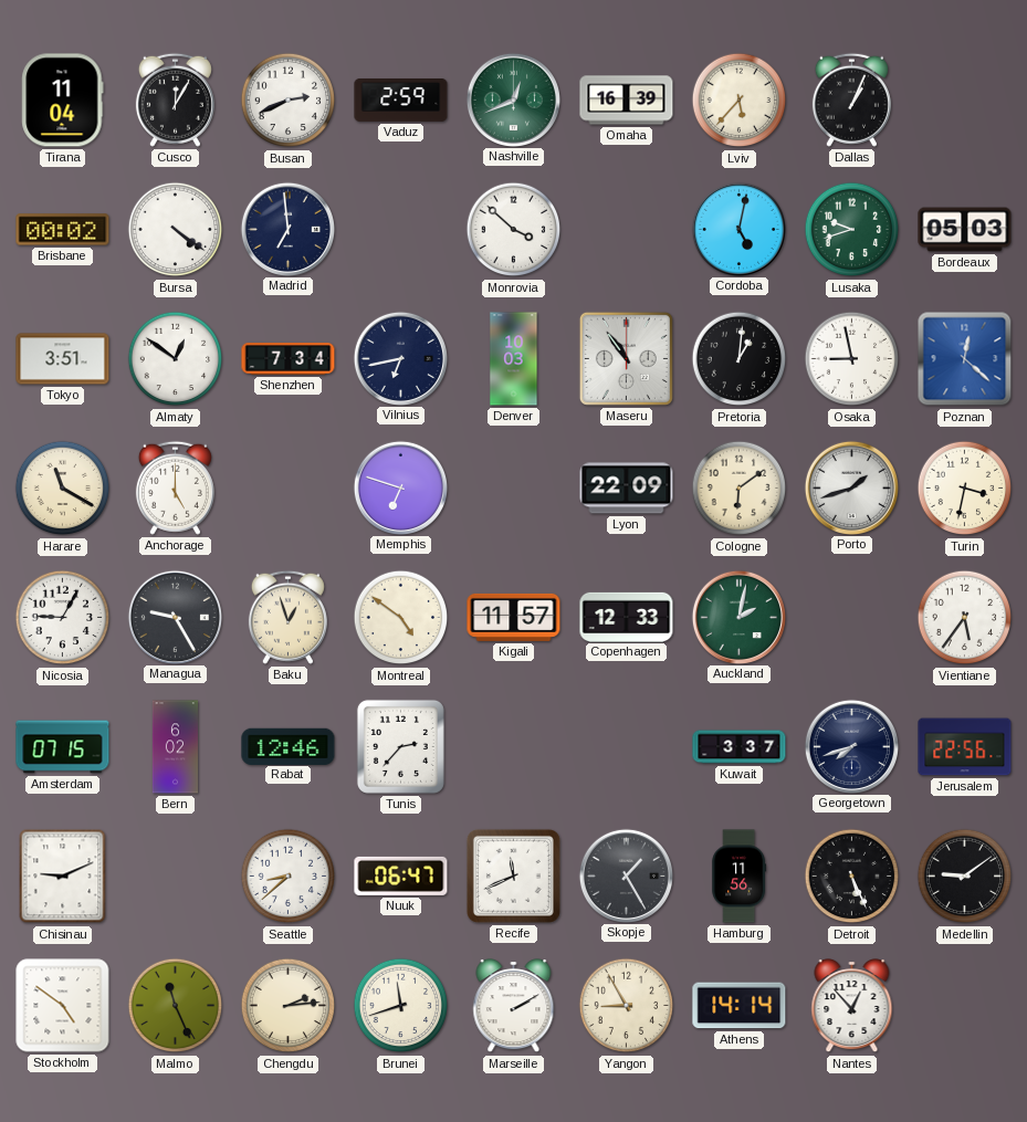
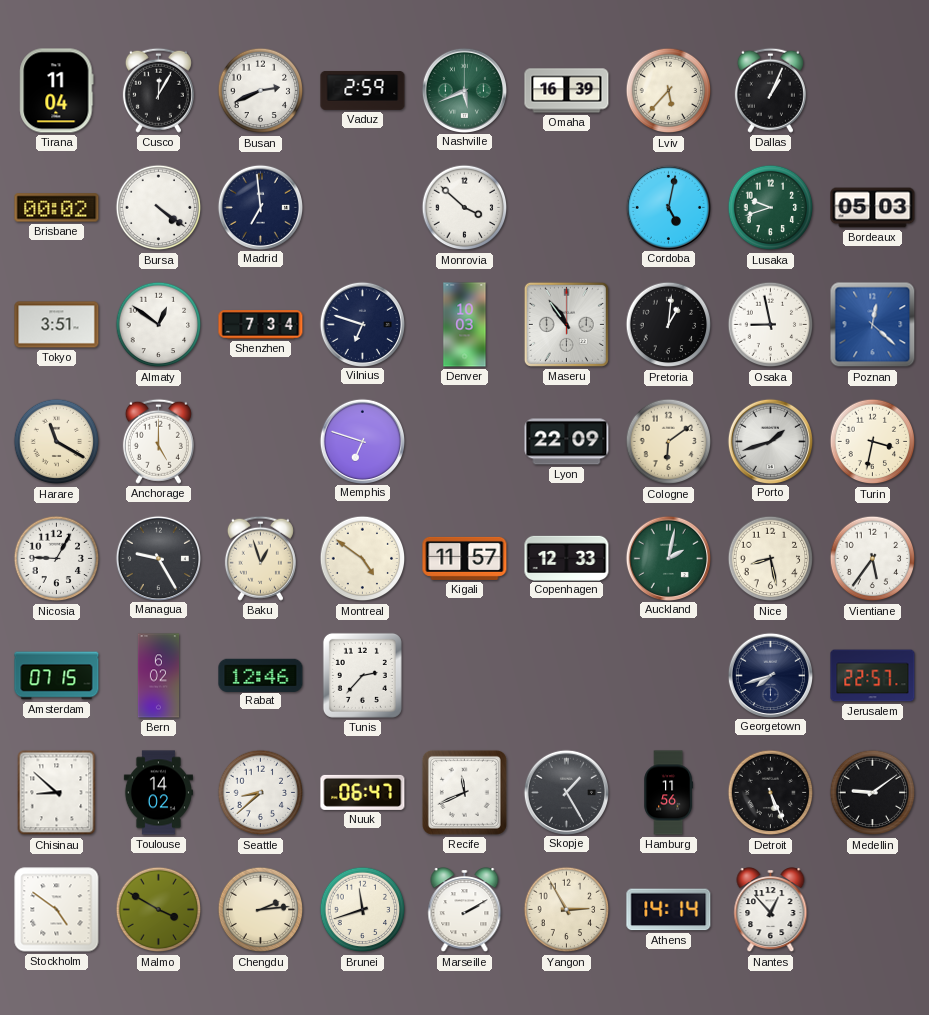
Nashville: 12:41 -> 5:41
Vilnius: 6:43 -> 6:48
Nice: none -> 8:28
Kuwait: 3:37 -> none
Jerusalem: 22:56 -> 22:57
Chisinau: 9:11 -> 8:52
Toulouse: none -> 14:02
Malmo: 11:26 -> 3:50
Yangon: 8:55 -> 2:55
